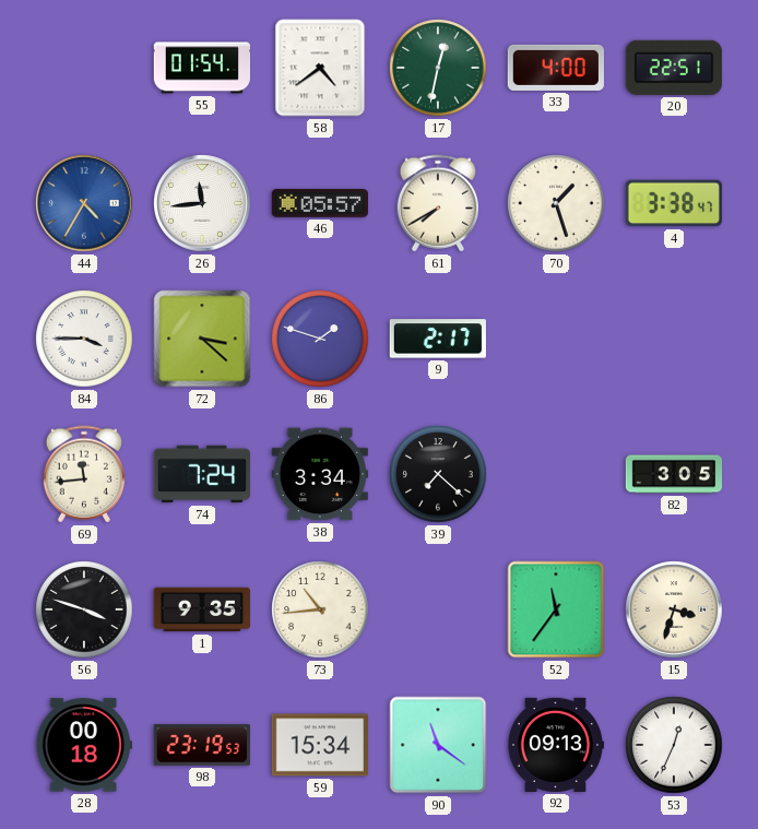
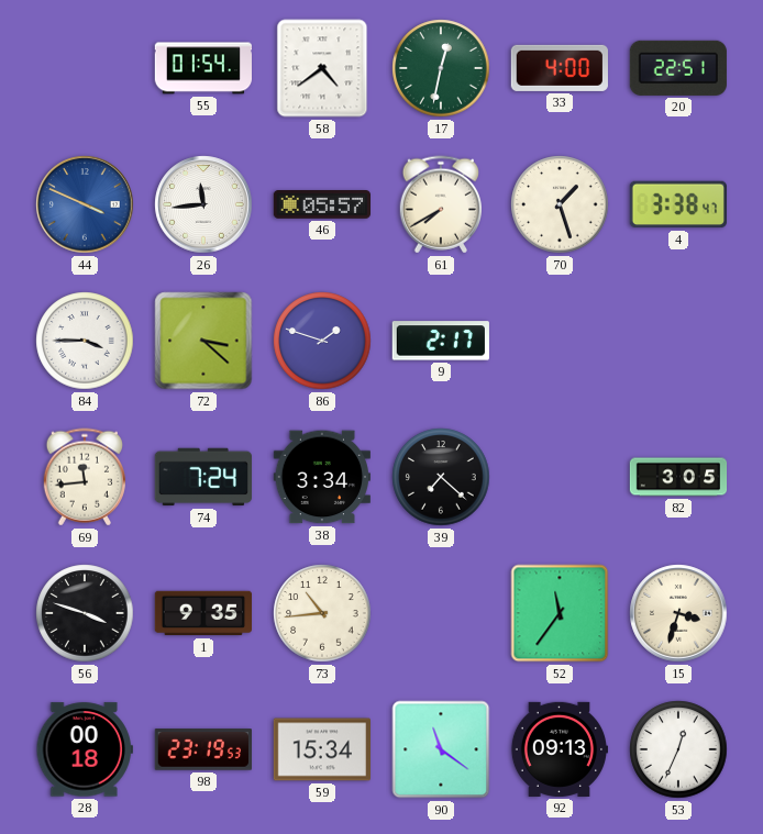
44: 4:35 -> 3:49
